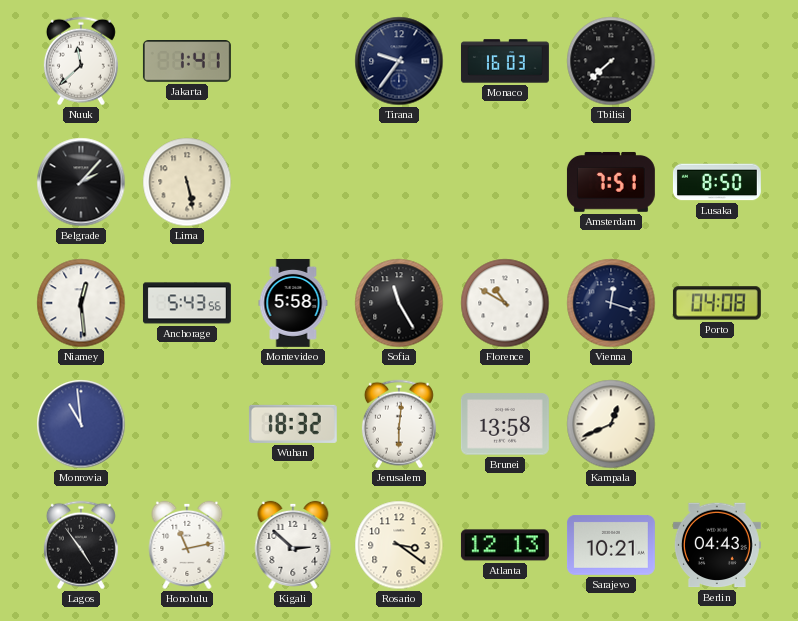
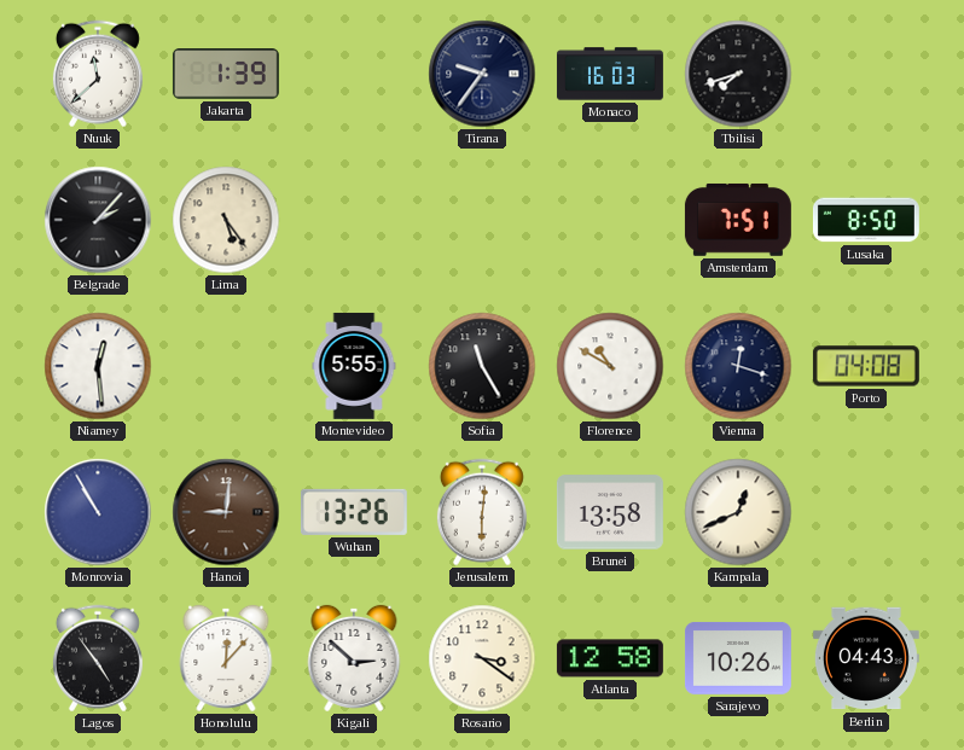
Jakarta: 1:41 -> 1:39
Tbilisi: 7:38 -> 7:42
Lima: 5:28 -> 5:24
Anchorage: 5:43 -> none
Montevideo: 5:58 -> 5:55
Monrovia: 10:59 -> 10:55
Hanoi: none -> 9:01
Wuhan: 18:32 -> 13:26
Honolulu: 11:13 -> 12:07
Atlanta: 12:13 -> 12:58
Sarajevo: 10:21 -> 10:26
